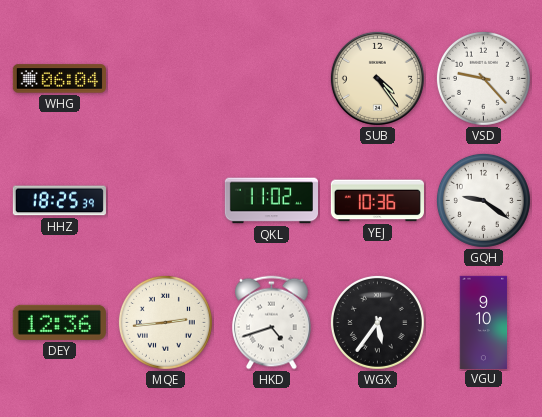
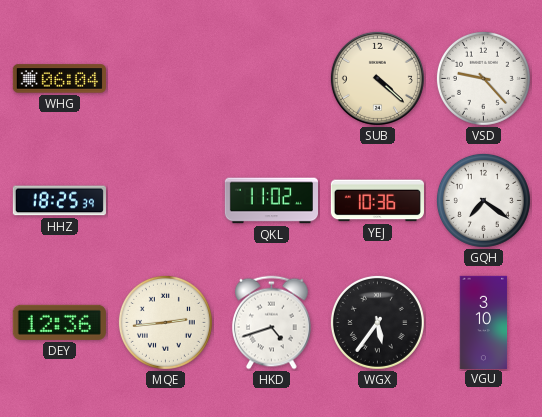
SUB: 4:24 -> 4:22
GQH: 9:21 -> 7:21
VGU: 9:10 -> 3:10
